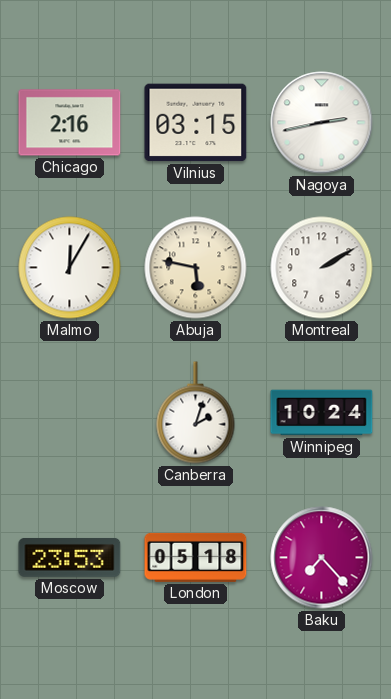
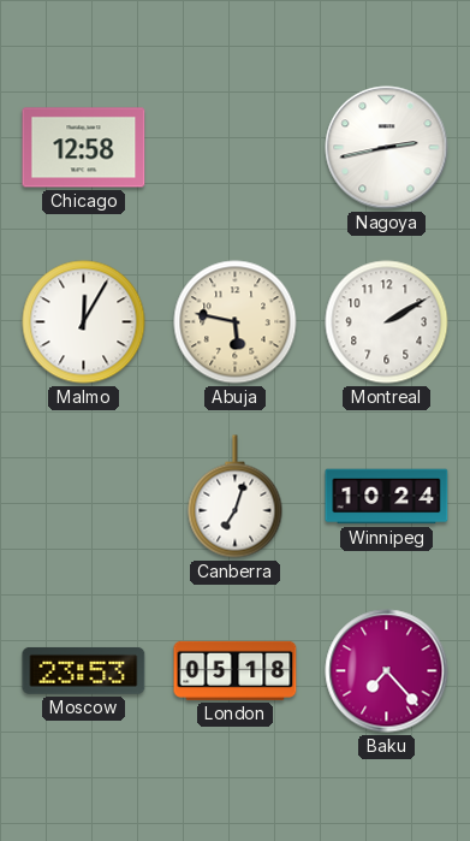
Chicago: 2:16 -> 12:58
Vilnius: 03:15 -> none
Canberra: 2:03 -> 7:03
